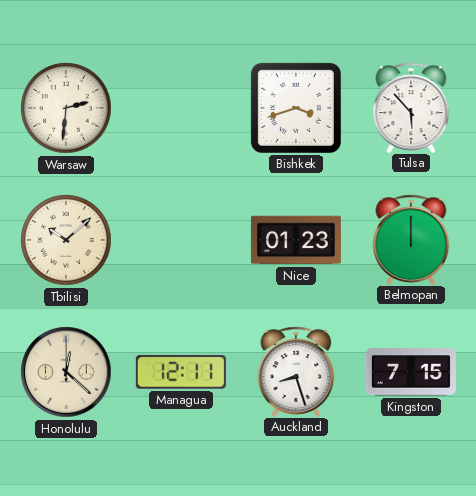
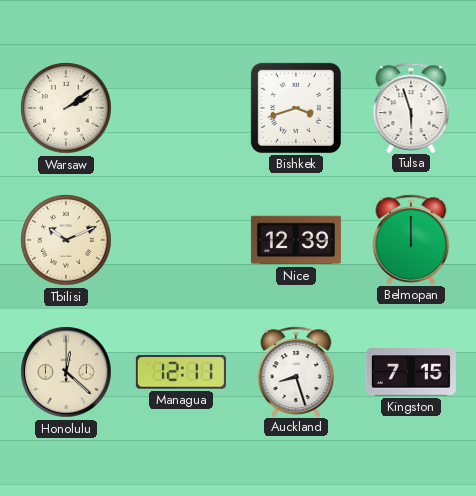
Warsaw: 2:31 -> 2:09
Tulsa: 5:53 -> 5:57
Tbilisi: 10:08 -> 10:11
Nice: 01:23 -> 12:39
